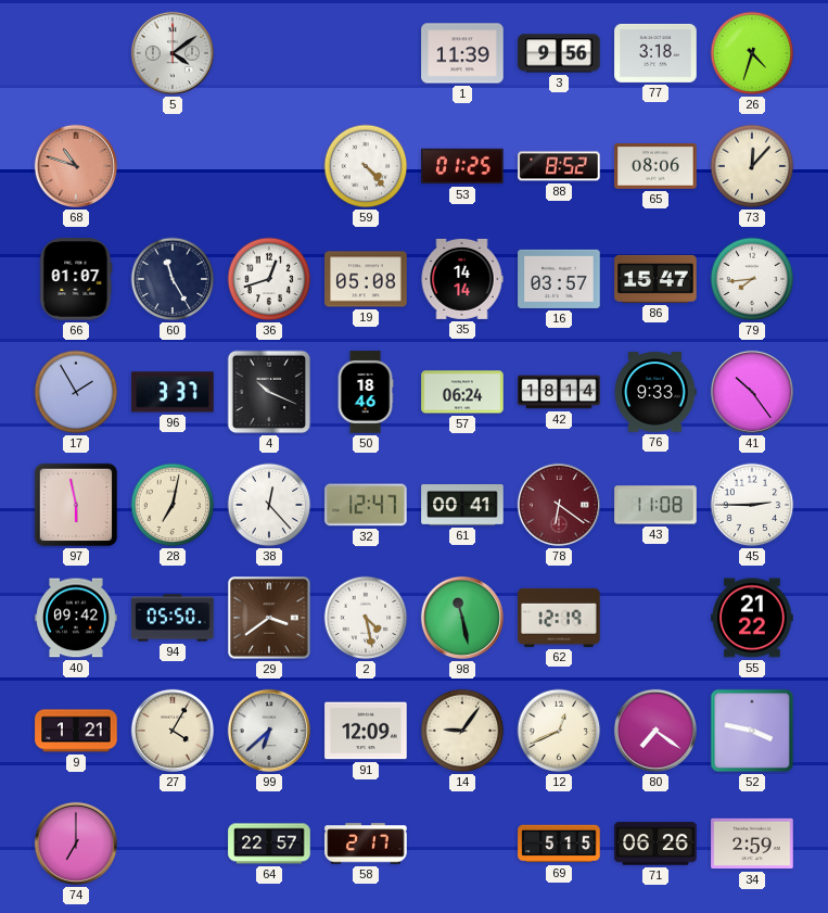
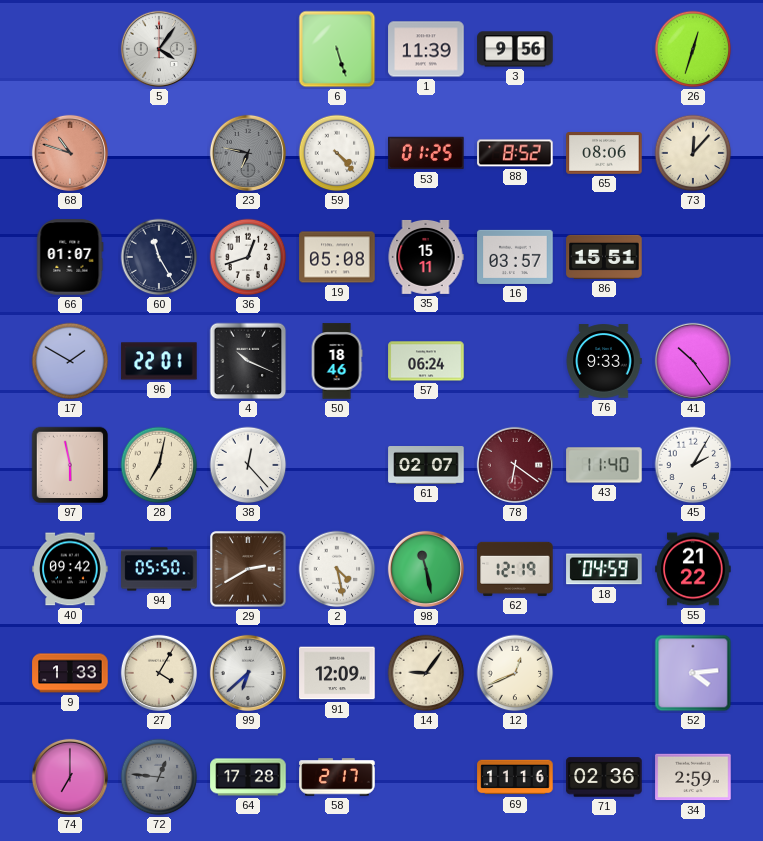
5: 4:09 -> 4:06
6: none -> 5:27
77: 3:18 -> none
26: 4:33 -> 12:33
23: none -> 6:47
35: 14:14 -> 15:11
86: 15:47 -> 15:51
79: 7:44 -> none
17: 1:55 -> 1:50
96: 3:37 -> 22:01
42: 18:14 -> none
32: 12:47 -> none
61: 00:41 -> 02:07
43: 11:08 -> 11:40
45: 2:45 -> 2:05
29: 3:39 -> 2:40
18: none -> 04:59
9: 1:21 -> 1:33
80: 7:21 -> none
52: 3:47 -> 4:14
72: none -> 12:46
64: 22:57 -> 17:28
69: 5:15 -> 11:16
71: 06:26 -> 02:36
